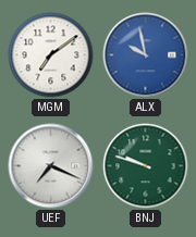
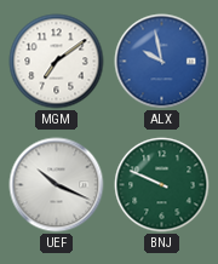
UEF: 7:19 -> 10:19
BNJ: 9:48 -> 9:49
